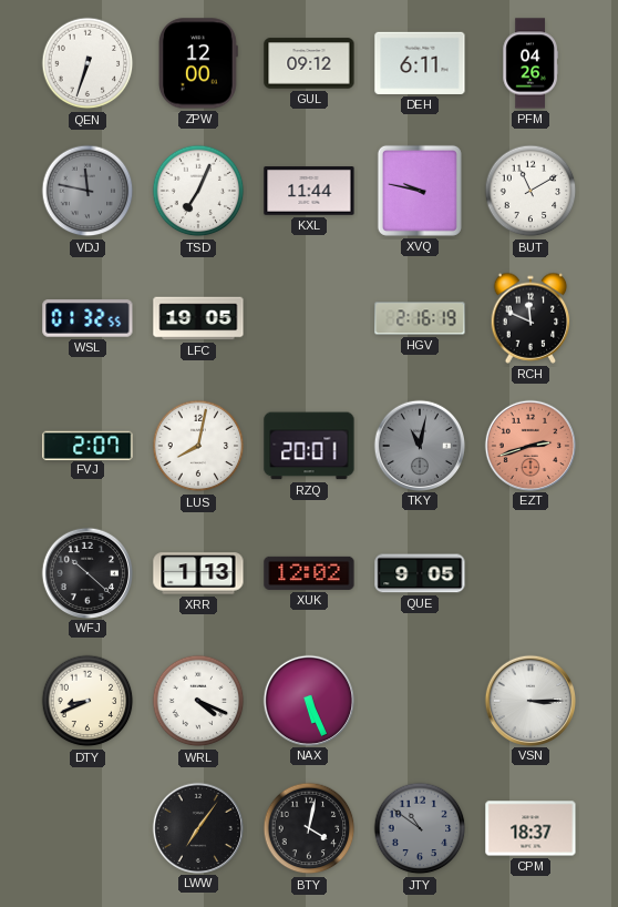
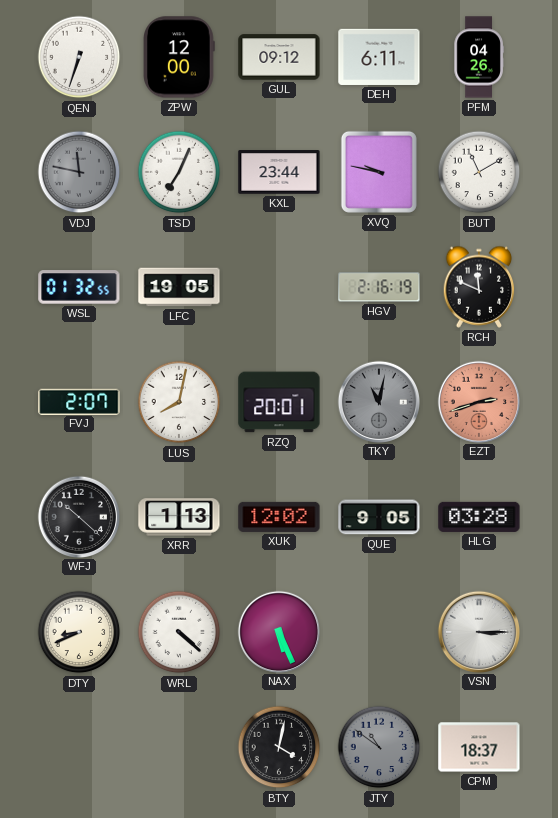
KXL: 11:44 -> 23:44
HLG: none -> 03:28
WRL: 4:19 -> 4:22
LWW: 7:06 -> none
